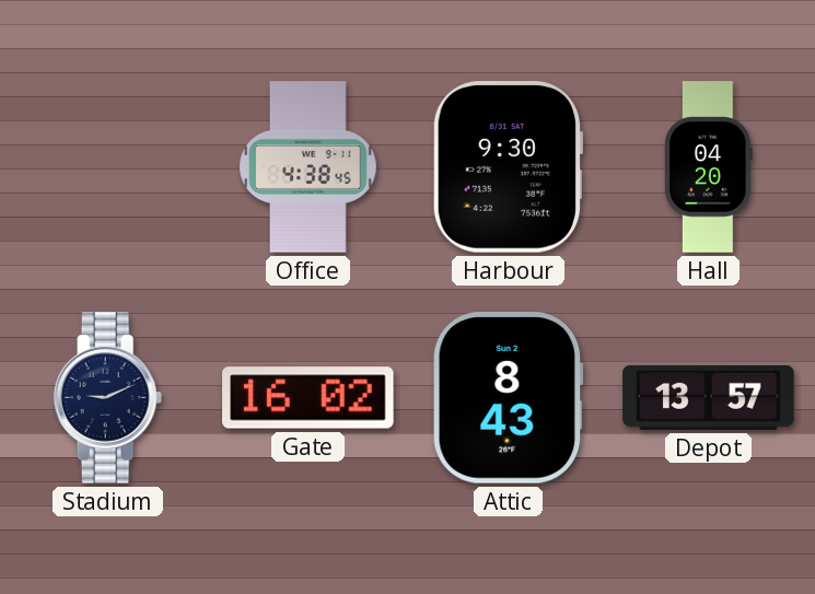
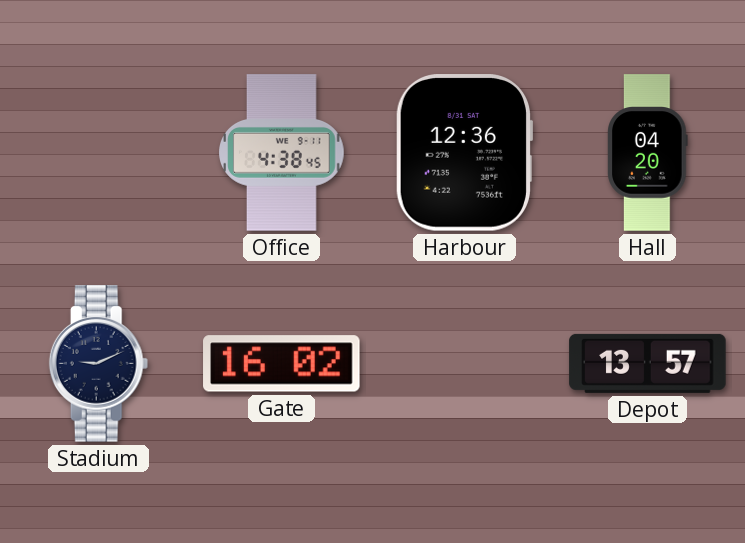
Harbour: 9:30 -> 12:36
Attic: 8:43 -> none
